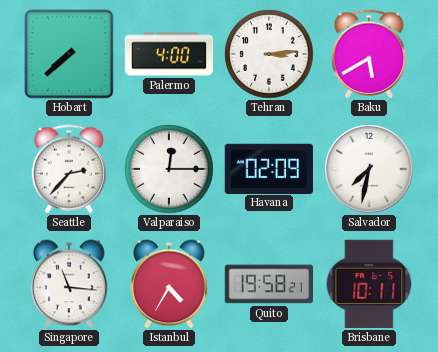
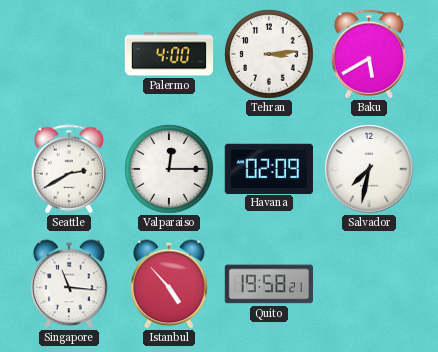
Hobart: 7:38 -> none
Seattle: 2:37 -> 2:40
Istanbul: 4:35 -> 4:53
Brisbane: 10:11 -> none
